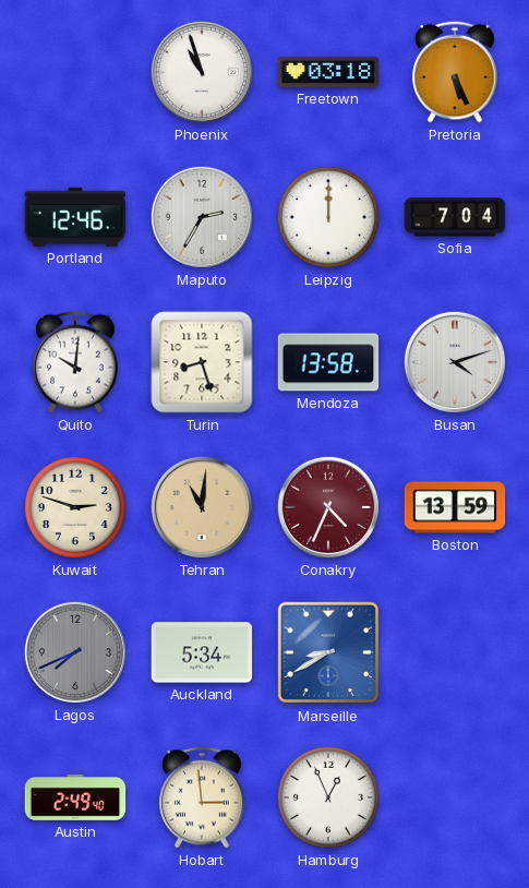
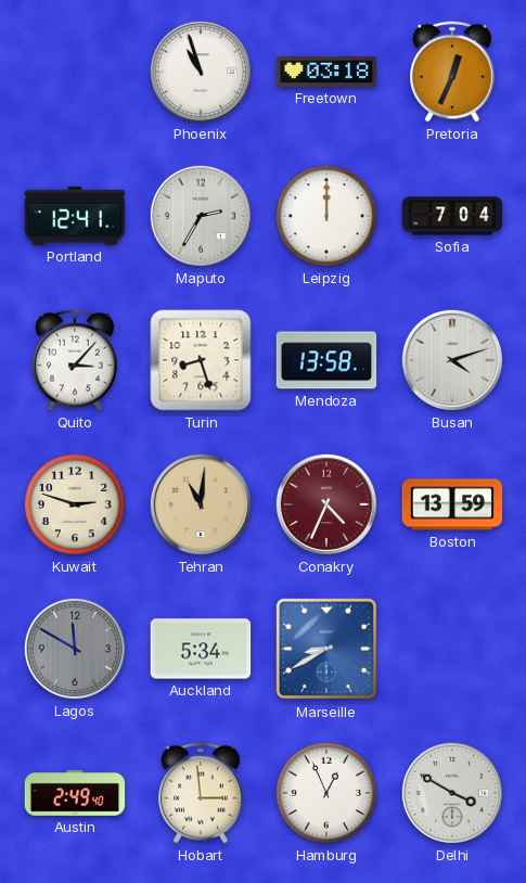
Pretoria: 5:26 -> 12:34
Portland: 12:46 -> 12:41
Quito: 10:01 -> 3:07
Lagos: 7:41 -> 11:50
Delhi: none -> 3:50
